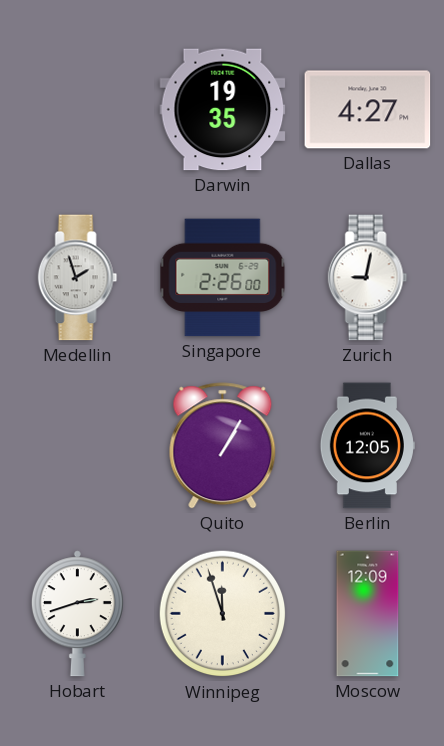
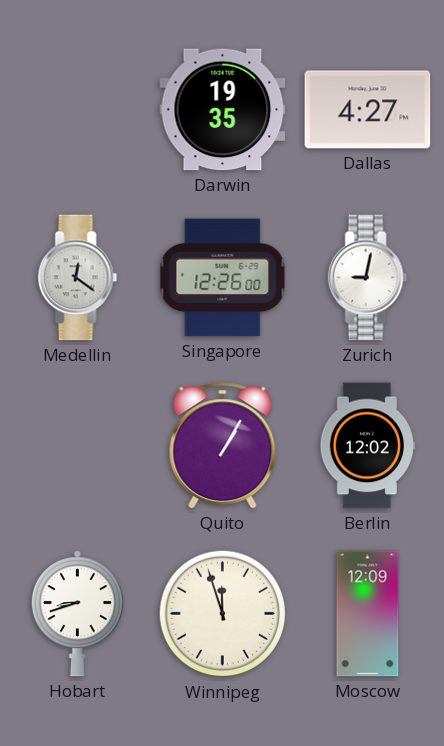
Medellin: 1:57 -> 12:21
Singapore: 2:26 -> 12:26
Berlin: 12:05 -> 12:02
Hobart: 2:42 -> 8:42
